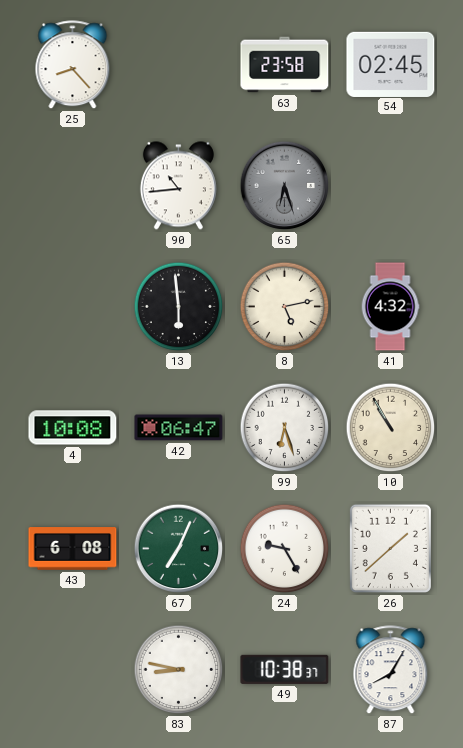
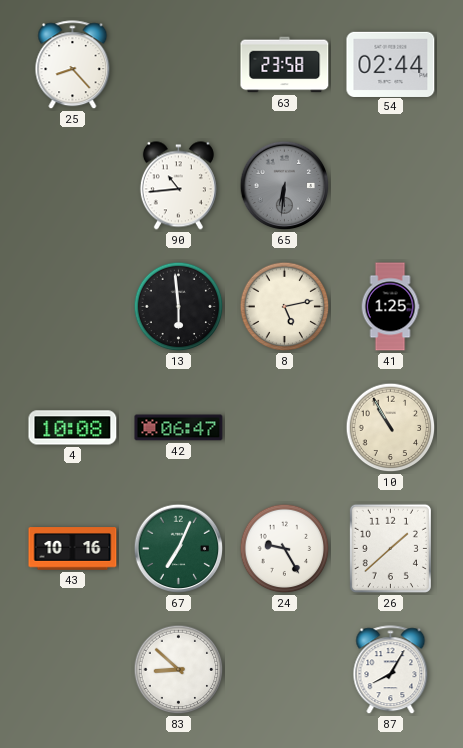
54: 02:45 -> 02:44
65: 6:27 -> 6:31
41: 4:32 -> 1:25
99: 6:27 -> none
43: 6:08 -> 10:16
83: 8:47 -> 8:52
49: 10:38 -> none
